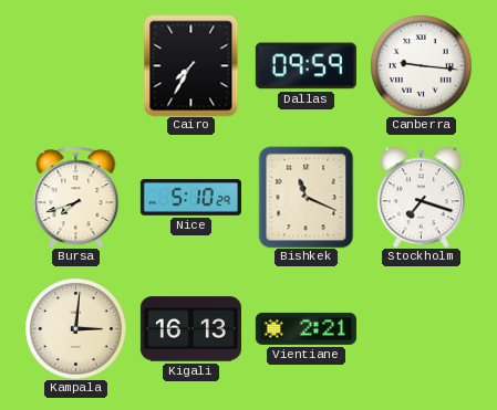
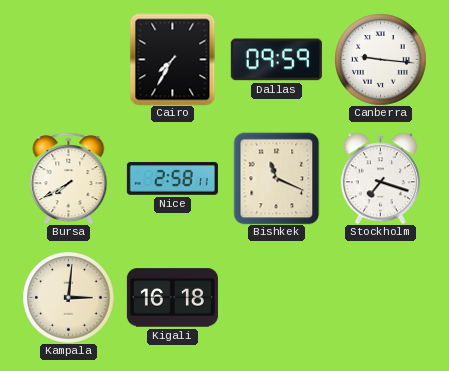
Bursa: 7:42 -> 7:40
Nice: 5:10 -> 2:58
Kigali: 16:13 -> 16:18
Vientiane: 2:21 -> none
